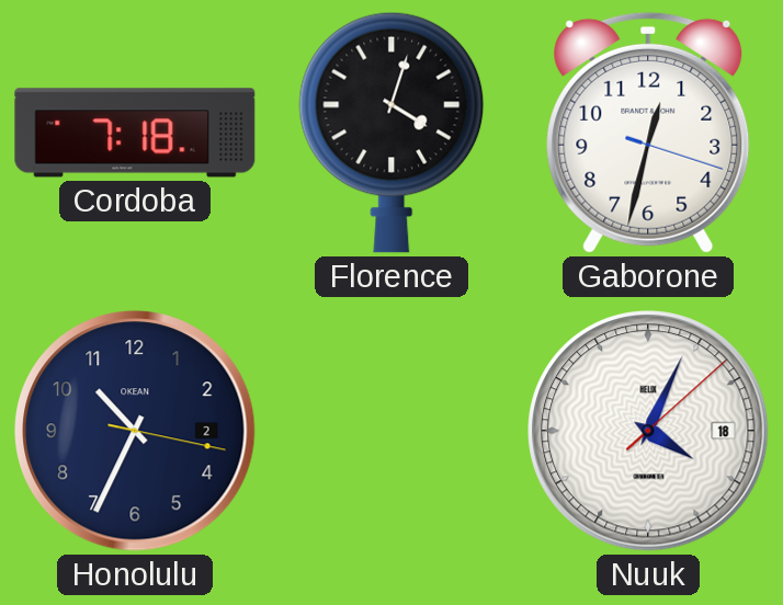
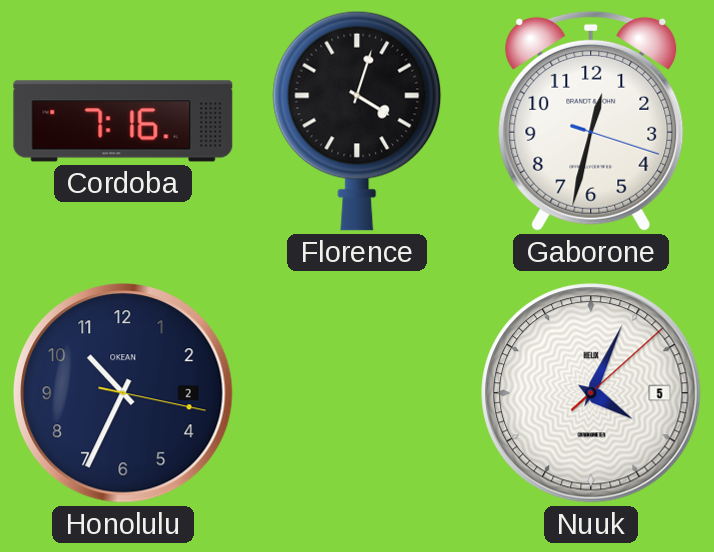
Cordoba: 7:18 -> 7:16
Nuuk date: 18 -> 5
